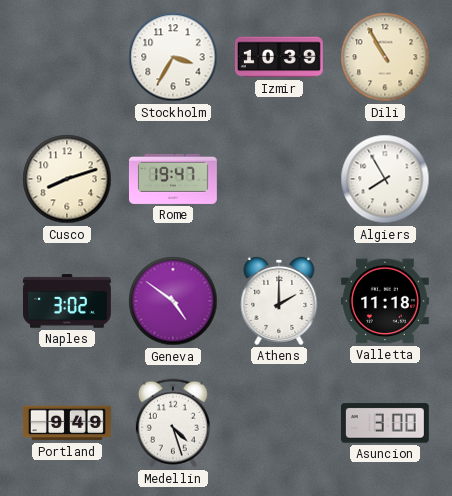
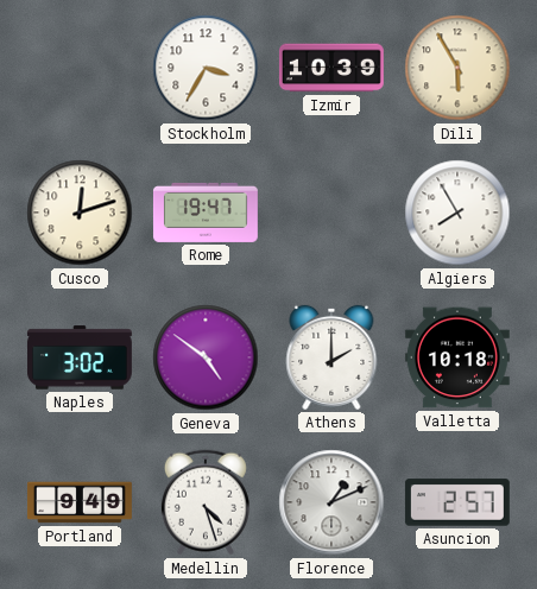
Dili: 10:55 -> 5:55
Cusco: 8:12 -> 12:12
Valletta: 11:18 -> 10:18
Florence: none -> 1:11
Asuncion: 3:00 -> 2:57
